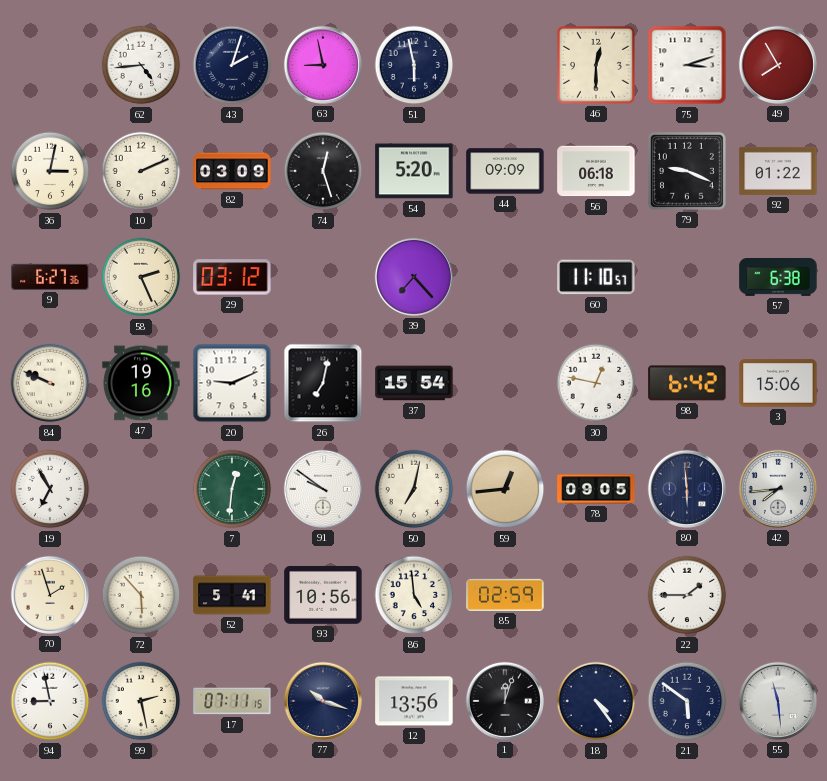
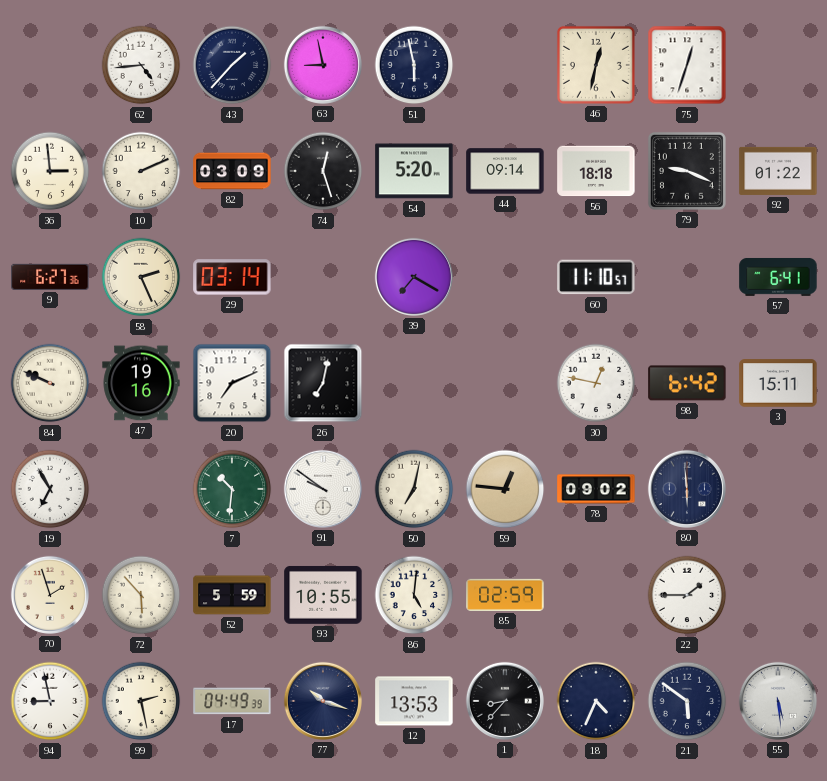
43: 2:03 -> 1:37
46: 12:30 -> 12:32
75: 3:12 -> 12:33
49: 7:55 -> none
36: 3:02 -> 2:59
44: 09:09 -> 09:14
56: 06:18 -> 18:18
29: 03:12 -> 03:14
39: 7:23 -> 7:20
57: 6:38 -> 6:41
20: 9:11 -> 7:11
37: 15:54 -> none
3: 15:06 -> 15:11
7: 12:31 -> 10:31
59: 12:44 -> 12:46
78: 09:05 -> 09:02
42: 7:44 -> none
52: 5:41 -> 5:59
93: 10:56 -> 10:55
86: 4:59 -> 5:01
17: 07:11 -> 04:49
12: 13:56 -> 13:53
1: 12:03 -> 8:37
18: 4:24 -> 4:34
55: 11:29 -> 5:29
